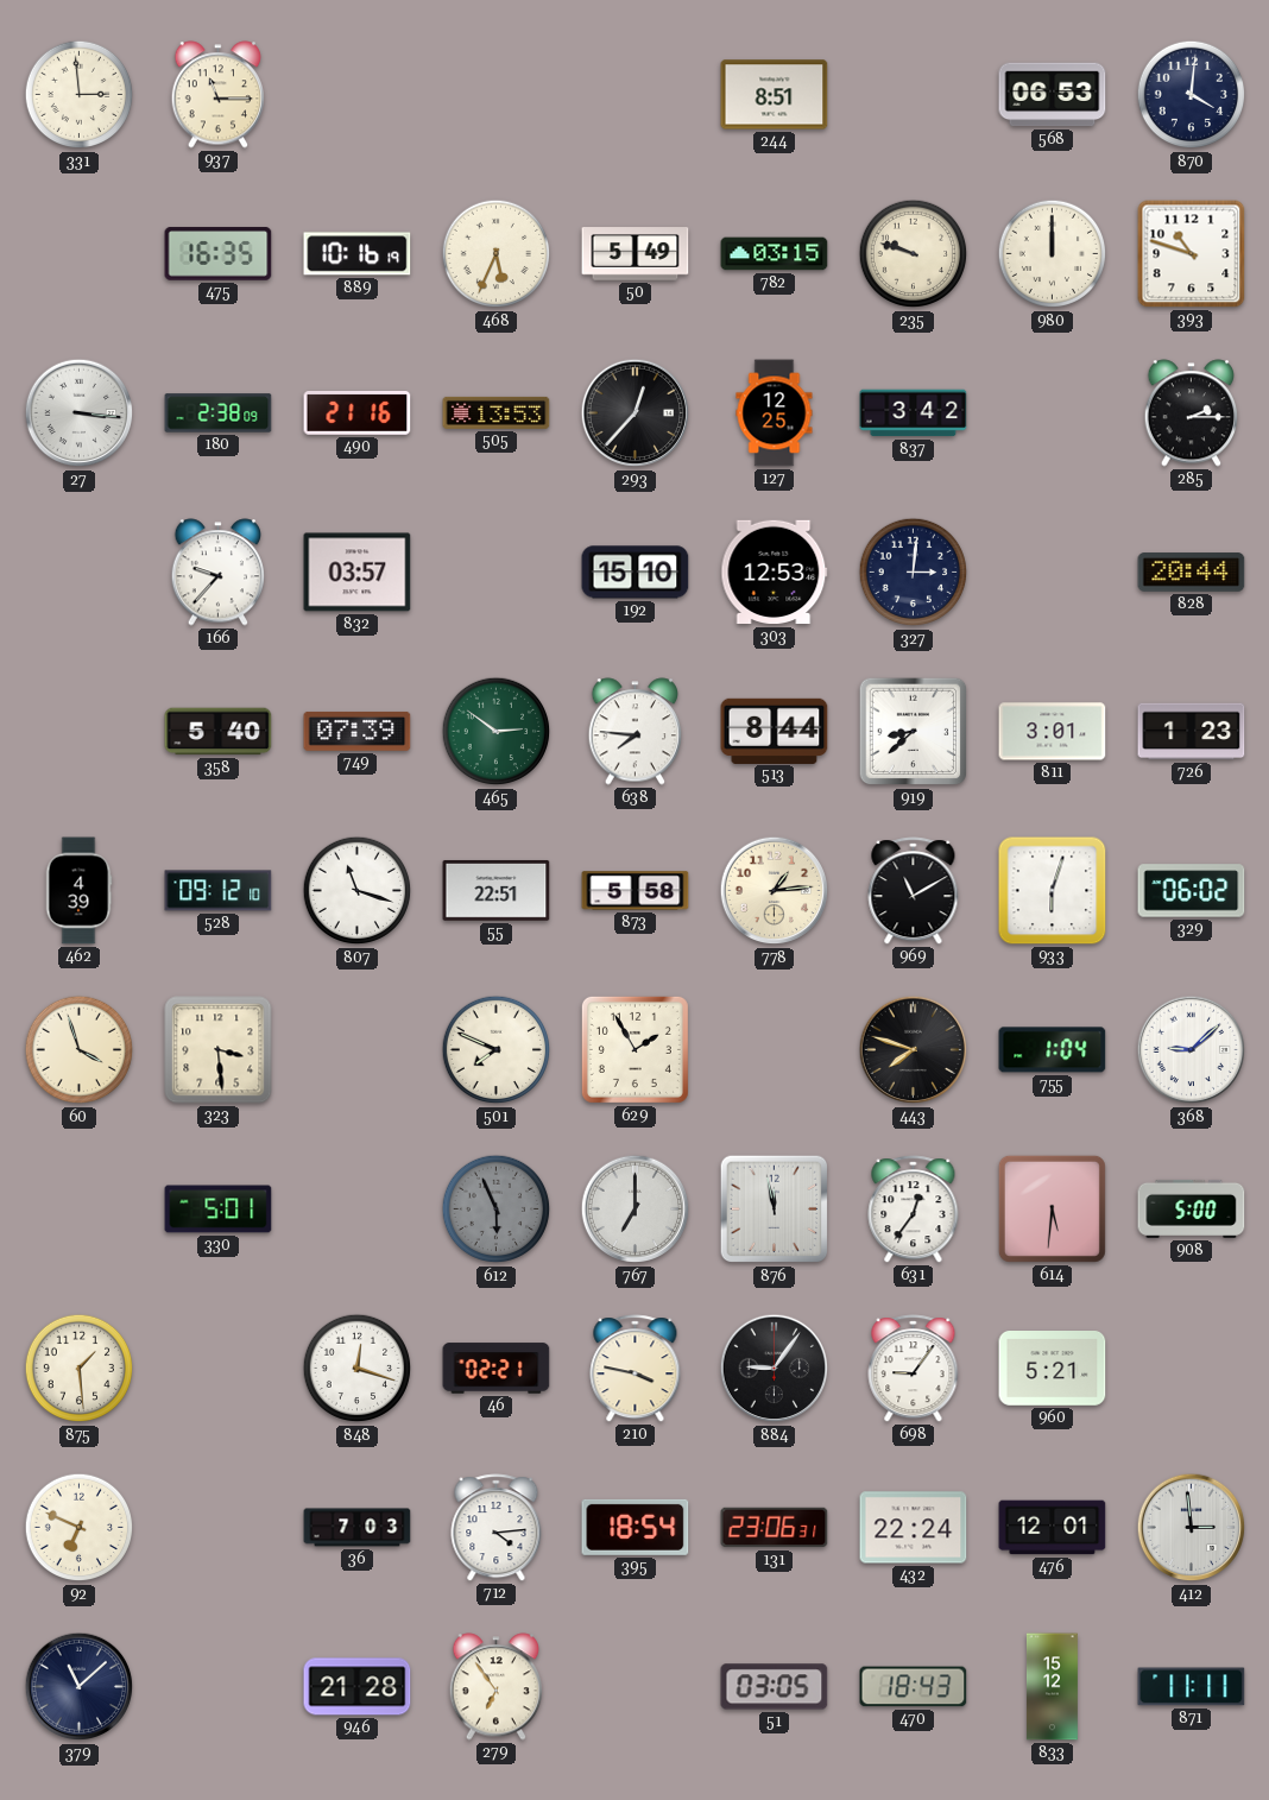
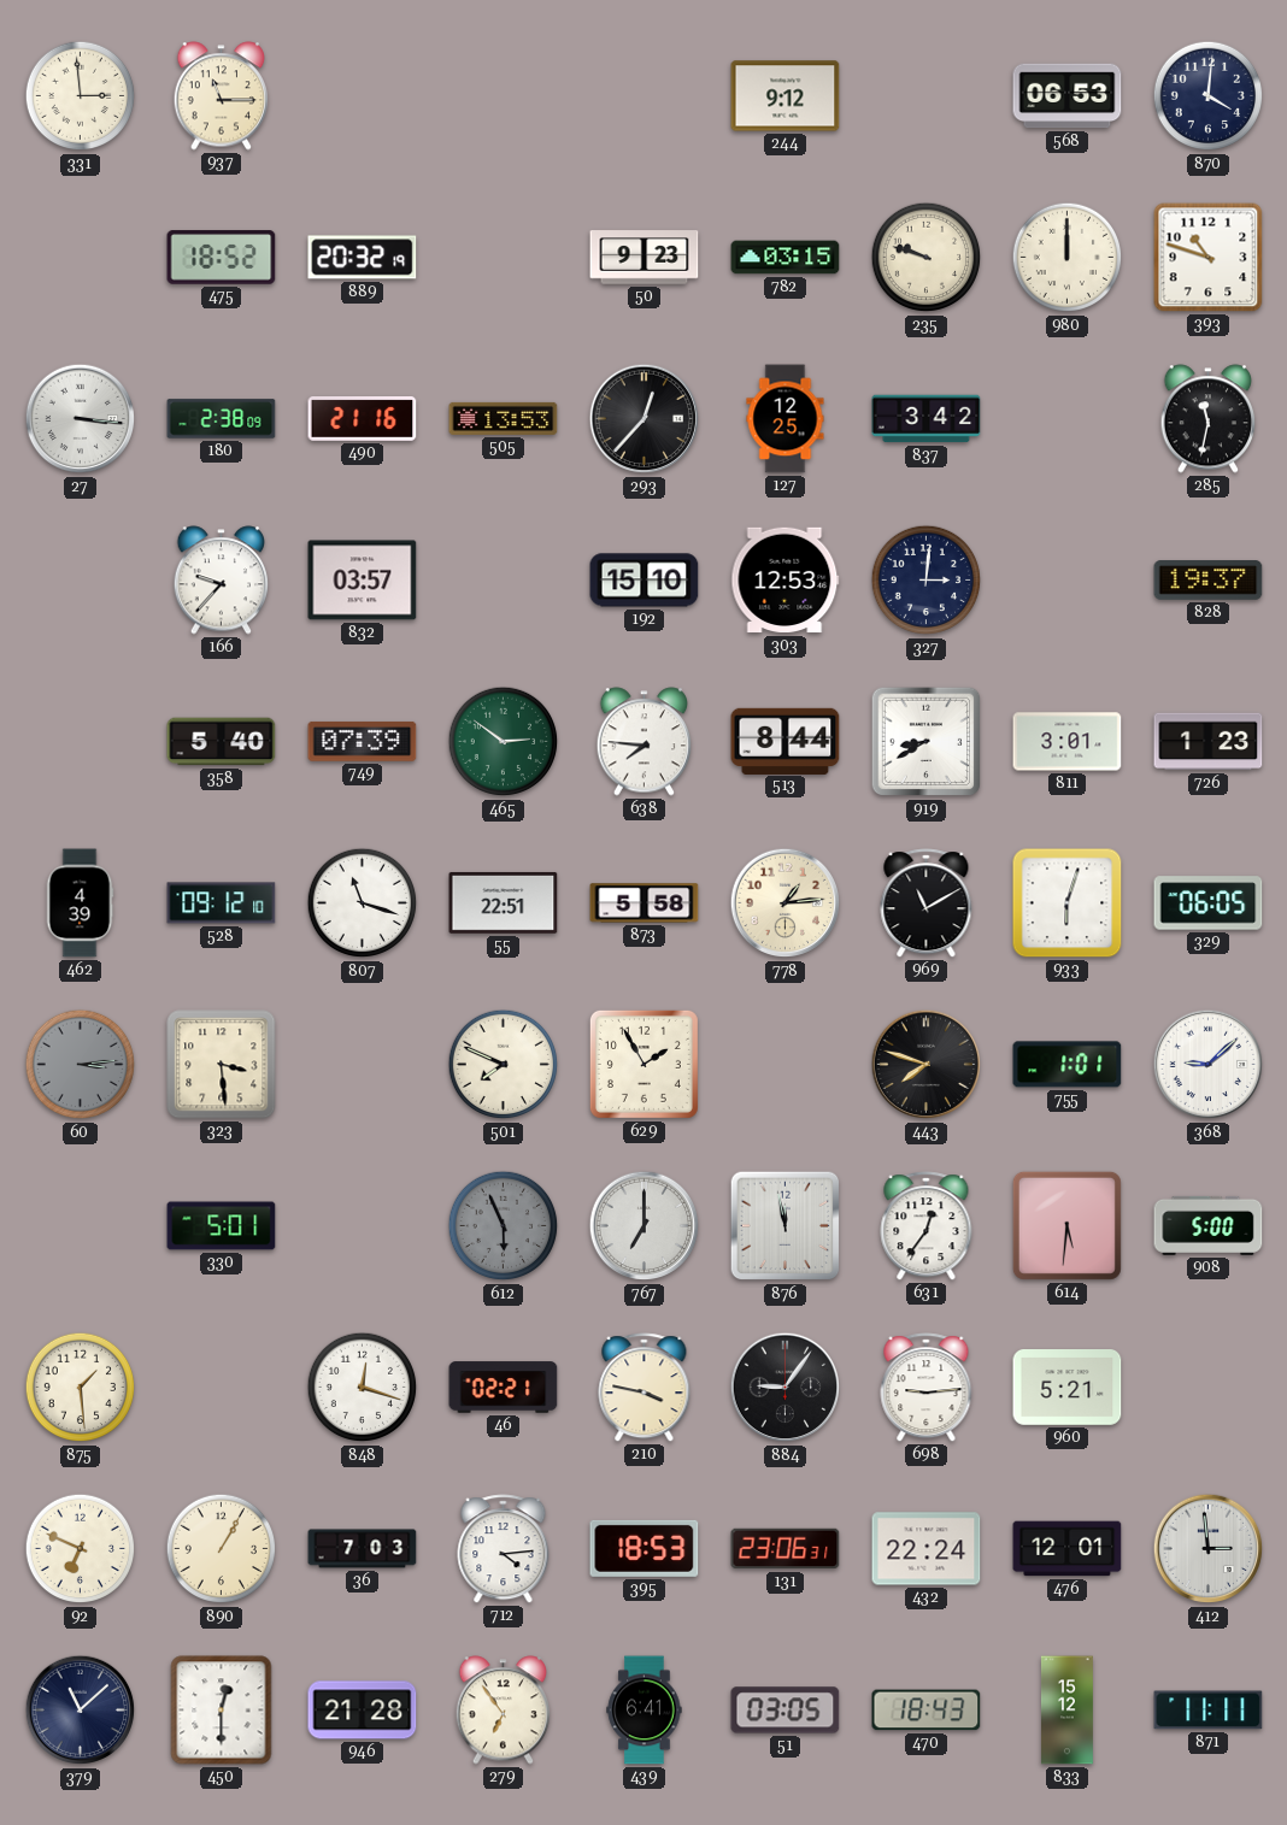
244: 8:51 -> 9:12
475: 16:35 -> 18:52
889: 10:16 -> 20:32
468: 5:34 -> none
50: 5:49 -> 9:23
285: 2:15 -> 11:32
828: 20:44 -> 19:37
919: 8:38 -> 8:40
329: 06:02 -> 06:05
60: 3:57 -> 3:14
60 dial: cream -> grey
755: 1:04 -> 1:01
698: 9:06 -> 9:14
890: none -> 1:05
395: 18:54 -> 18:53
450: none -> 12:30
439: none -> 6:41
